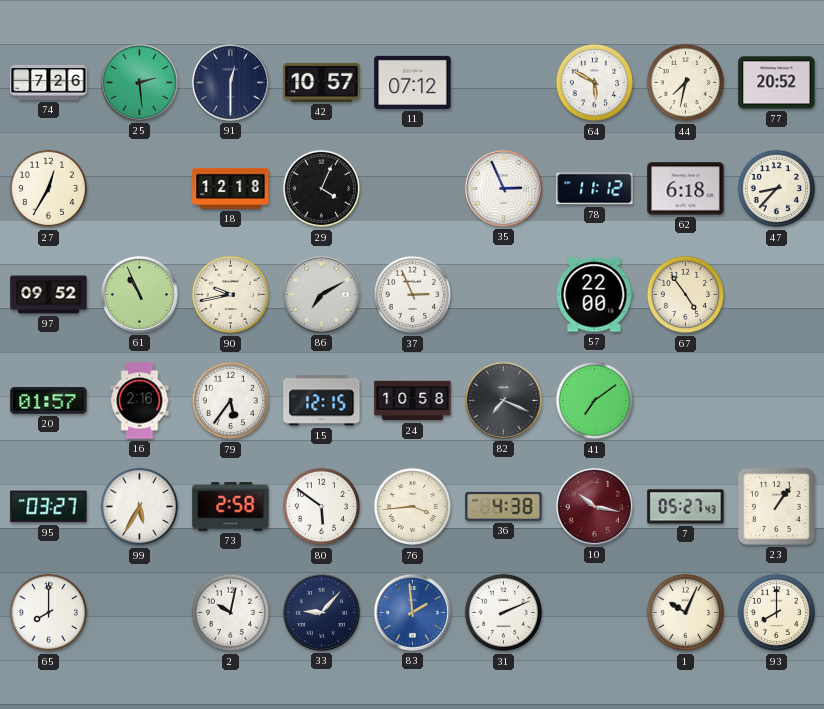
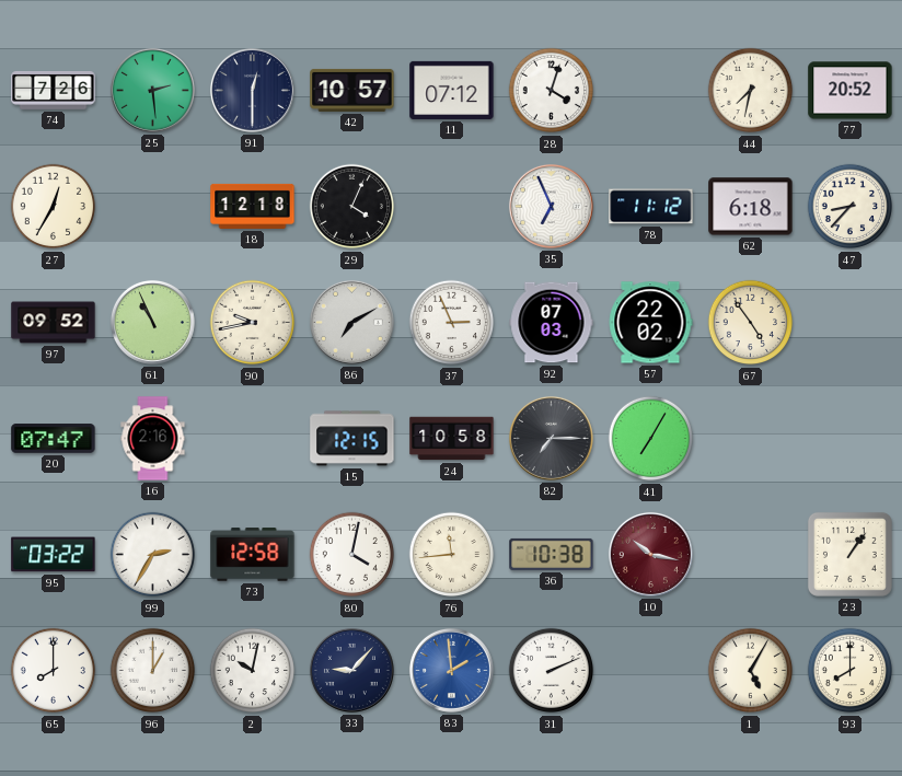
28: none -> 4:03
64: 5:50 -> none
35: 2:56 -> 6:56
92: none -> 07:03
57: 22:00 -> 22:02
20: 01:57 -> 07:47
79: 5:36 -> none
82: 7:19 -> 7:15
41: 7:09 -> 7:05
95: 03:27 -> 03:22
99: 5:35 -> 2:35
73: 2:58 -> 12:58
80: 5:51 -> 4:02
76: 3:44 -> 11:44
36: 4:38 -> 10:38
7: 05:27 -> none
96: none -> 1:00
1: 10:04 -> 5:05
